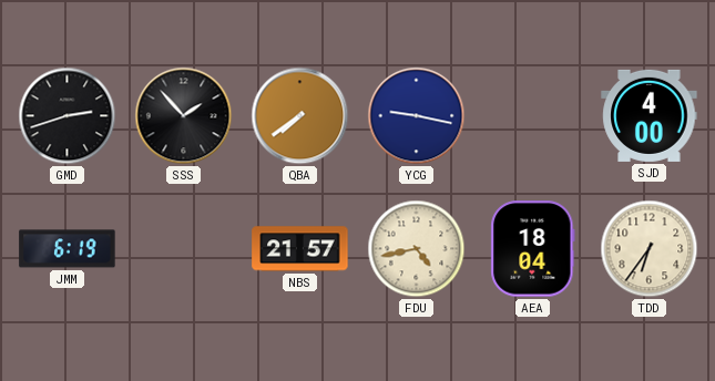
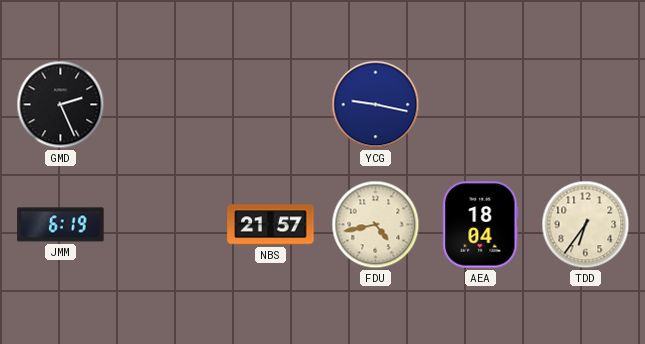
GMD: 2:42 -> 2:26
SSS: 1:53 -> none
QBA: 7:39 -> none
SJD: 4:00 -> none
